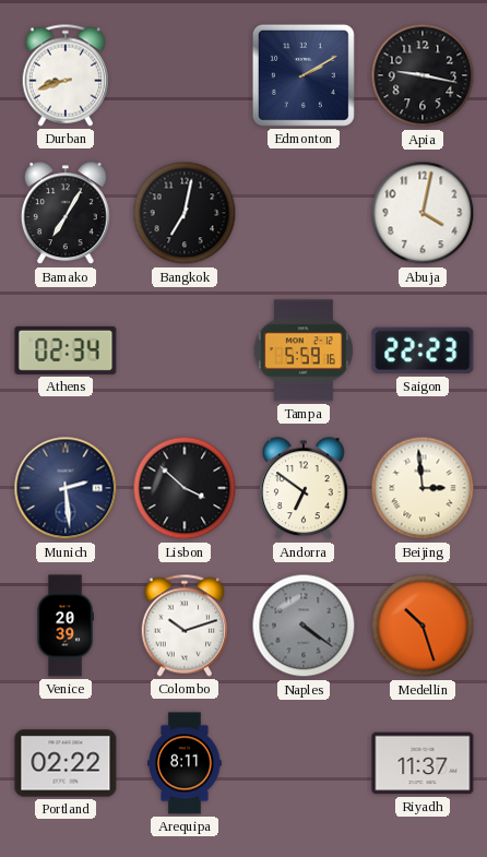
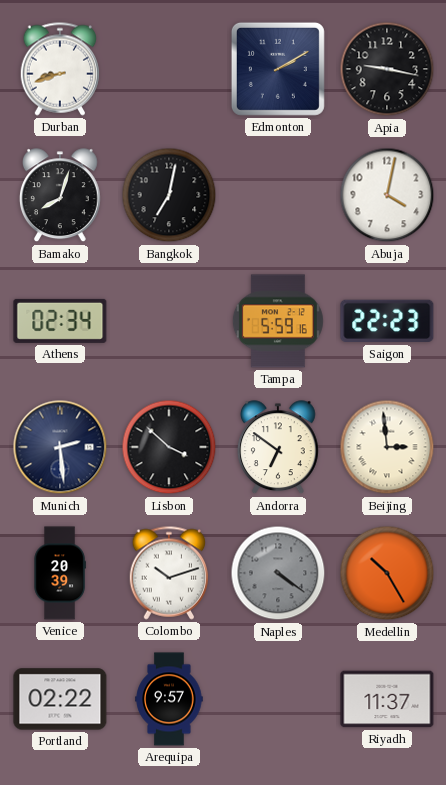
Bamako: 7:05 -> 8:03
Medellin: 10:27 -> 10:25
Arequipa: 8:11 -> 9:57
